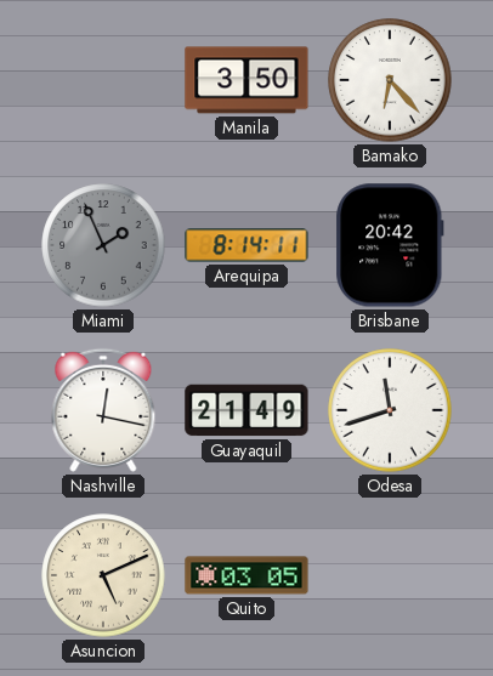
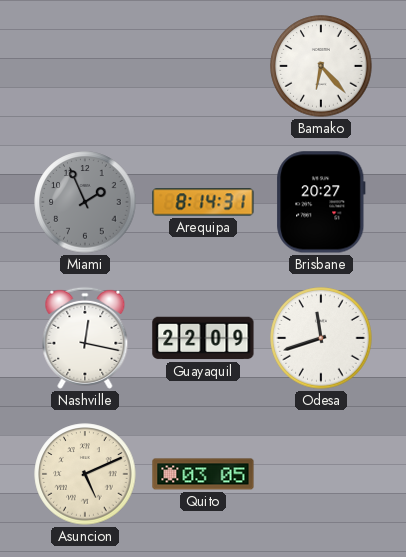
Manila: 3:50 -> none
Arequipa: 8:14:11 -> 8:14:31
Brisbane: 20:42 -> 20:27
Guayaquil: 21:49 -> 22:09
